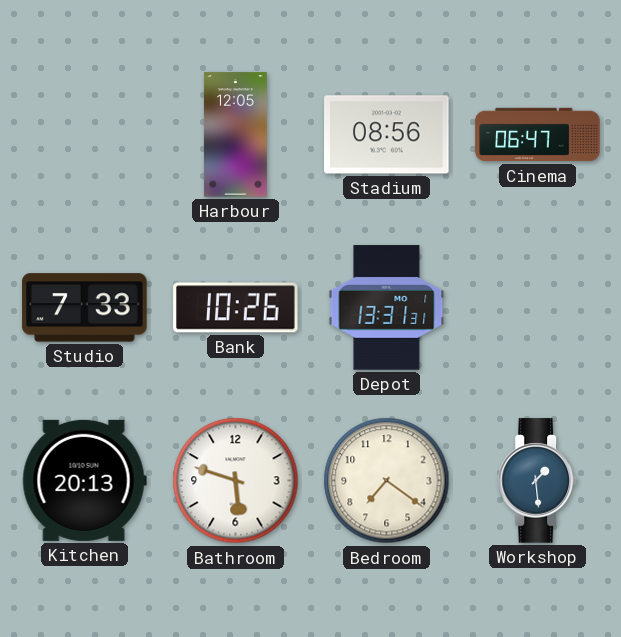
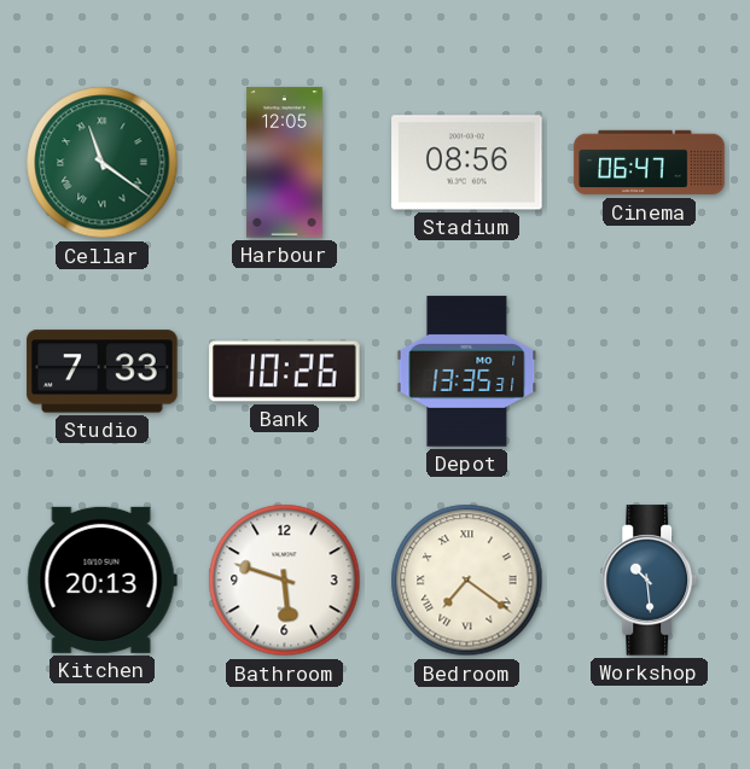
Cellar: none -> 11:21
Depot: 13:31 -> 13:35
Bedroom numerals: Arabic -> Roman
Workshop: 1:29 -> 10:29
